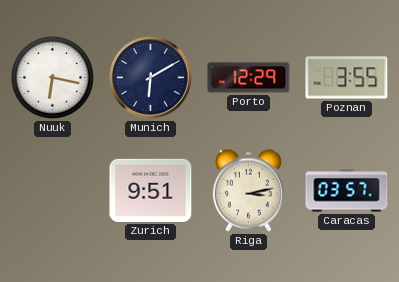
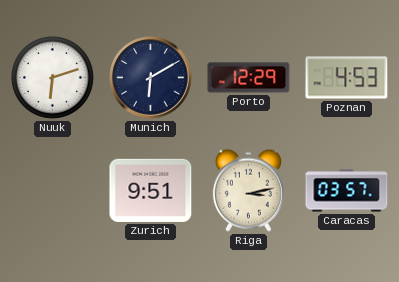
Nuuk: 6:17 -> 6:12
Poznan: 3:55 -> 4:53
